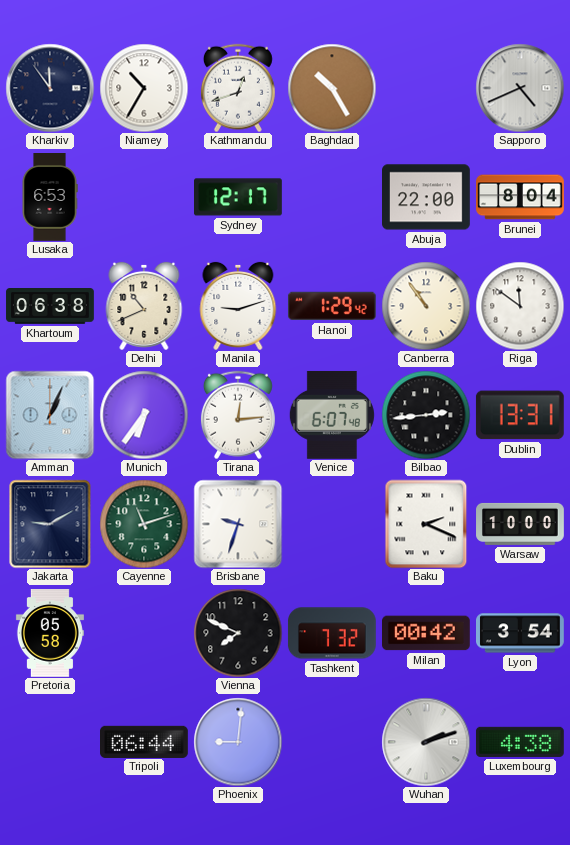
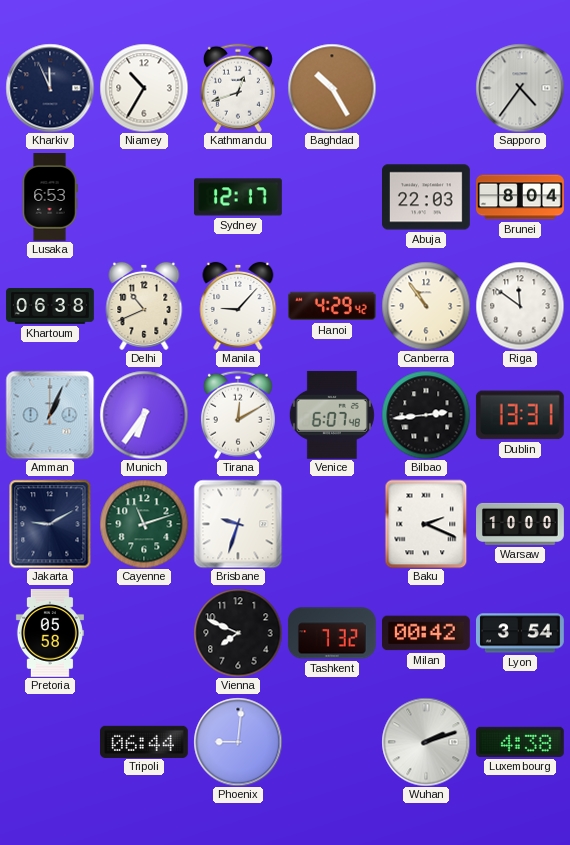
Kharkiv: 11:54 -> 11:56
Sapporo: 4:41 -> 4:36
Abuja: 22:00 -> 22:03
Manila: 9:12 -> 9:07
Hanoi: 1:29 -> 4:29
Tirana: 12:14 -> 12:10
